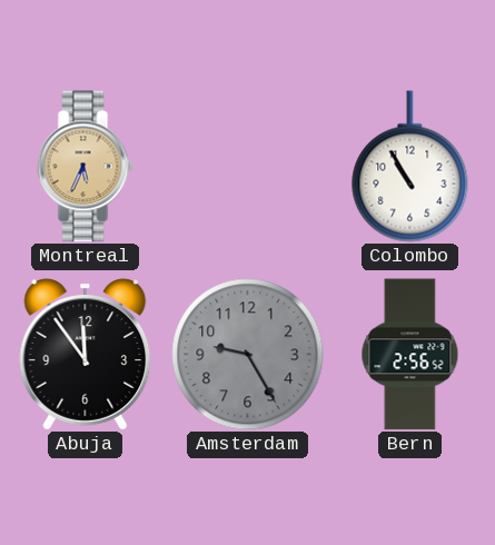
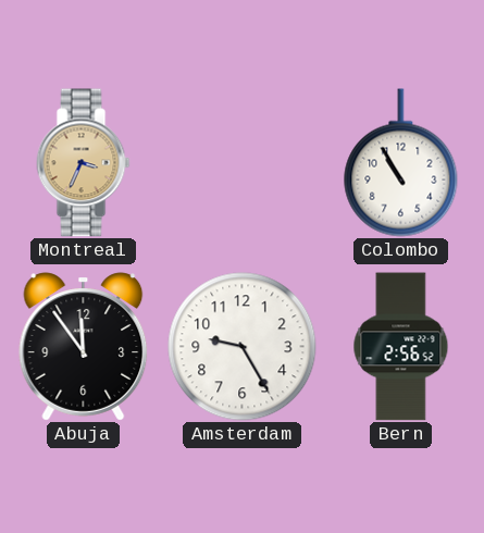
Montreal: 5:34 -> 3:34
Amsterdam dial: grey -> white
